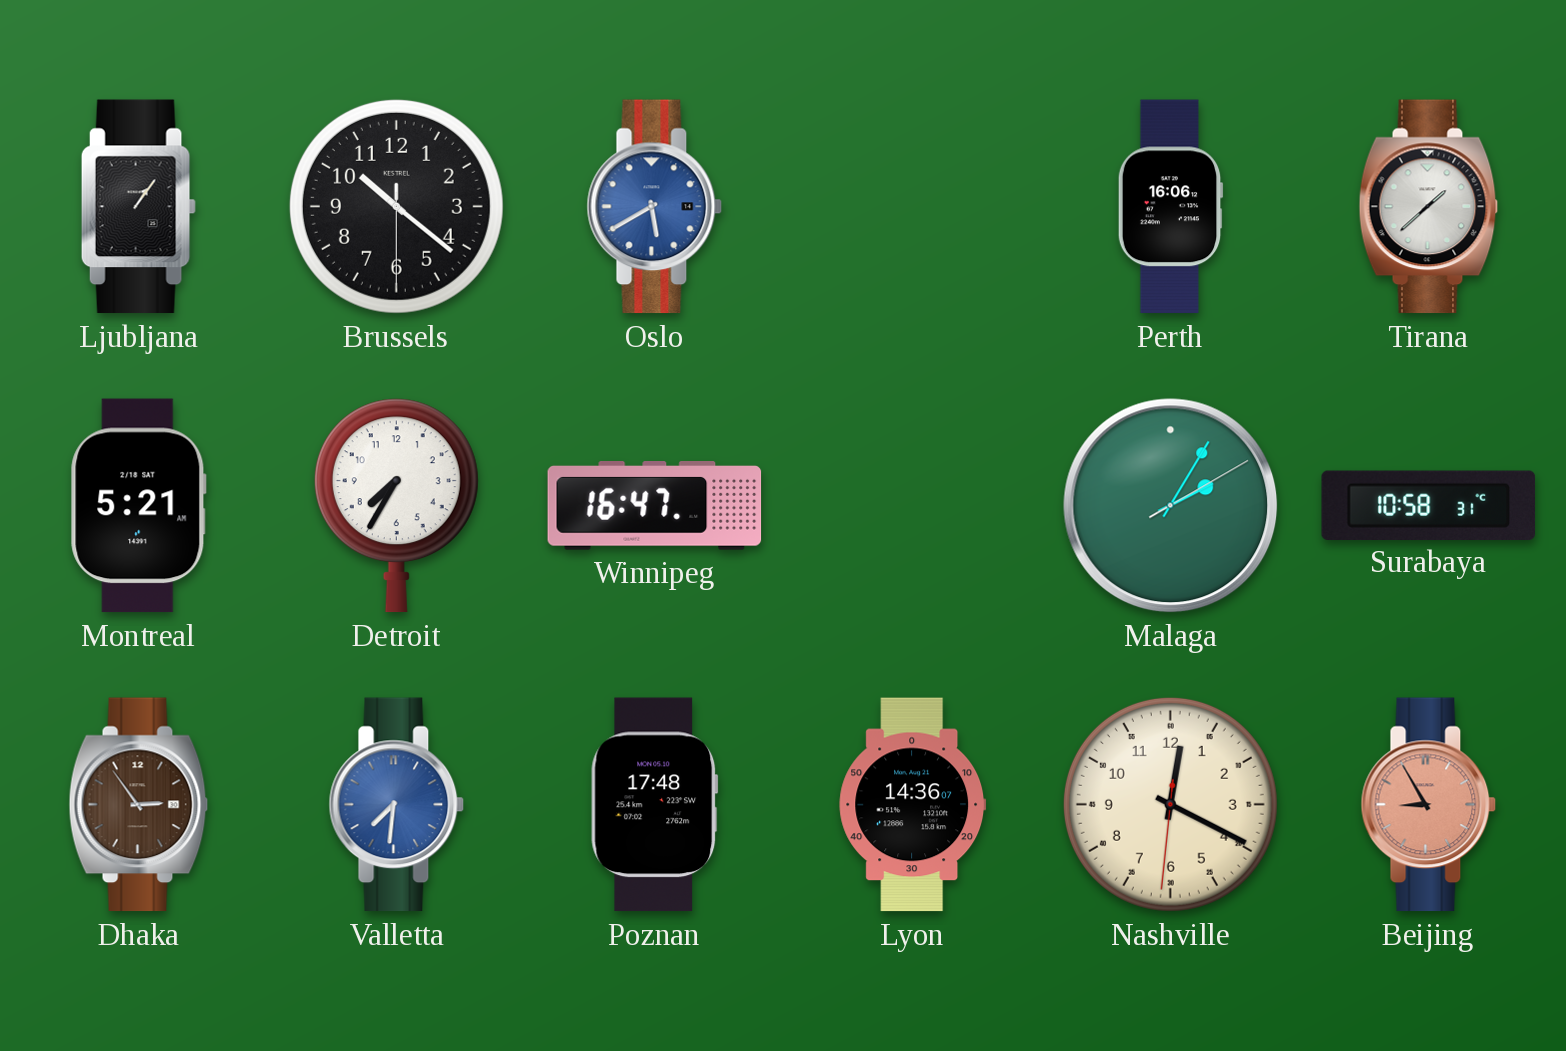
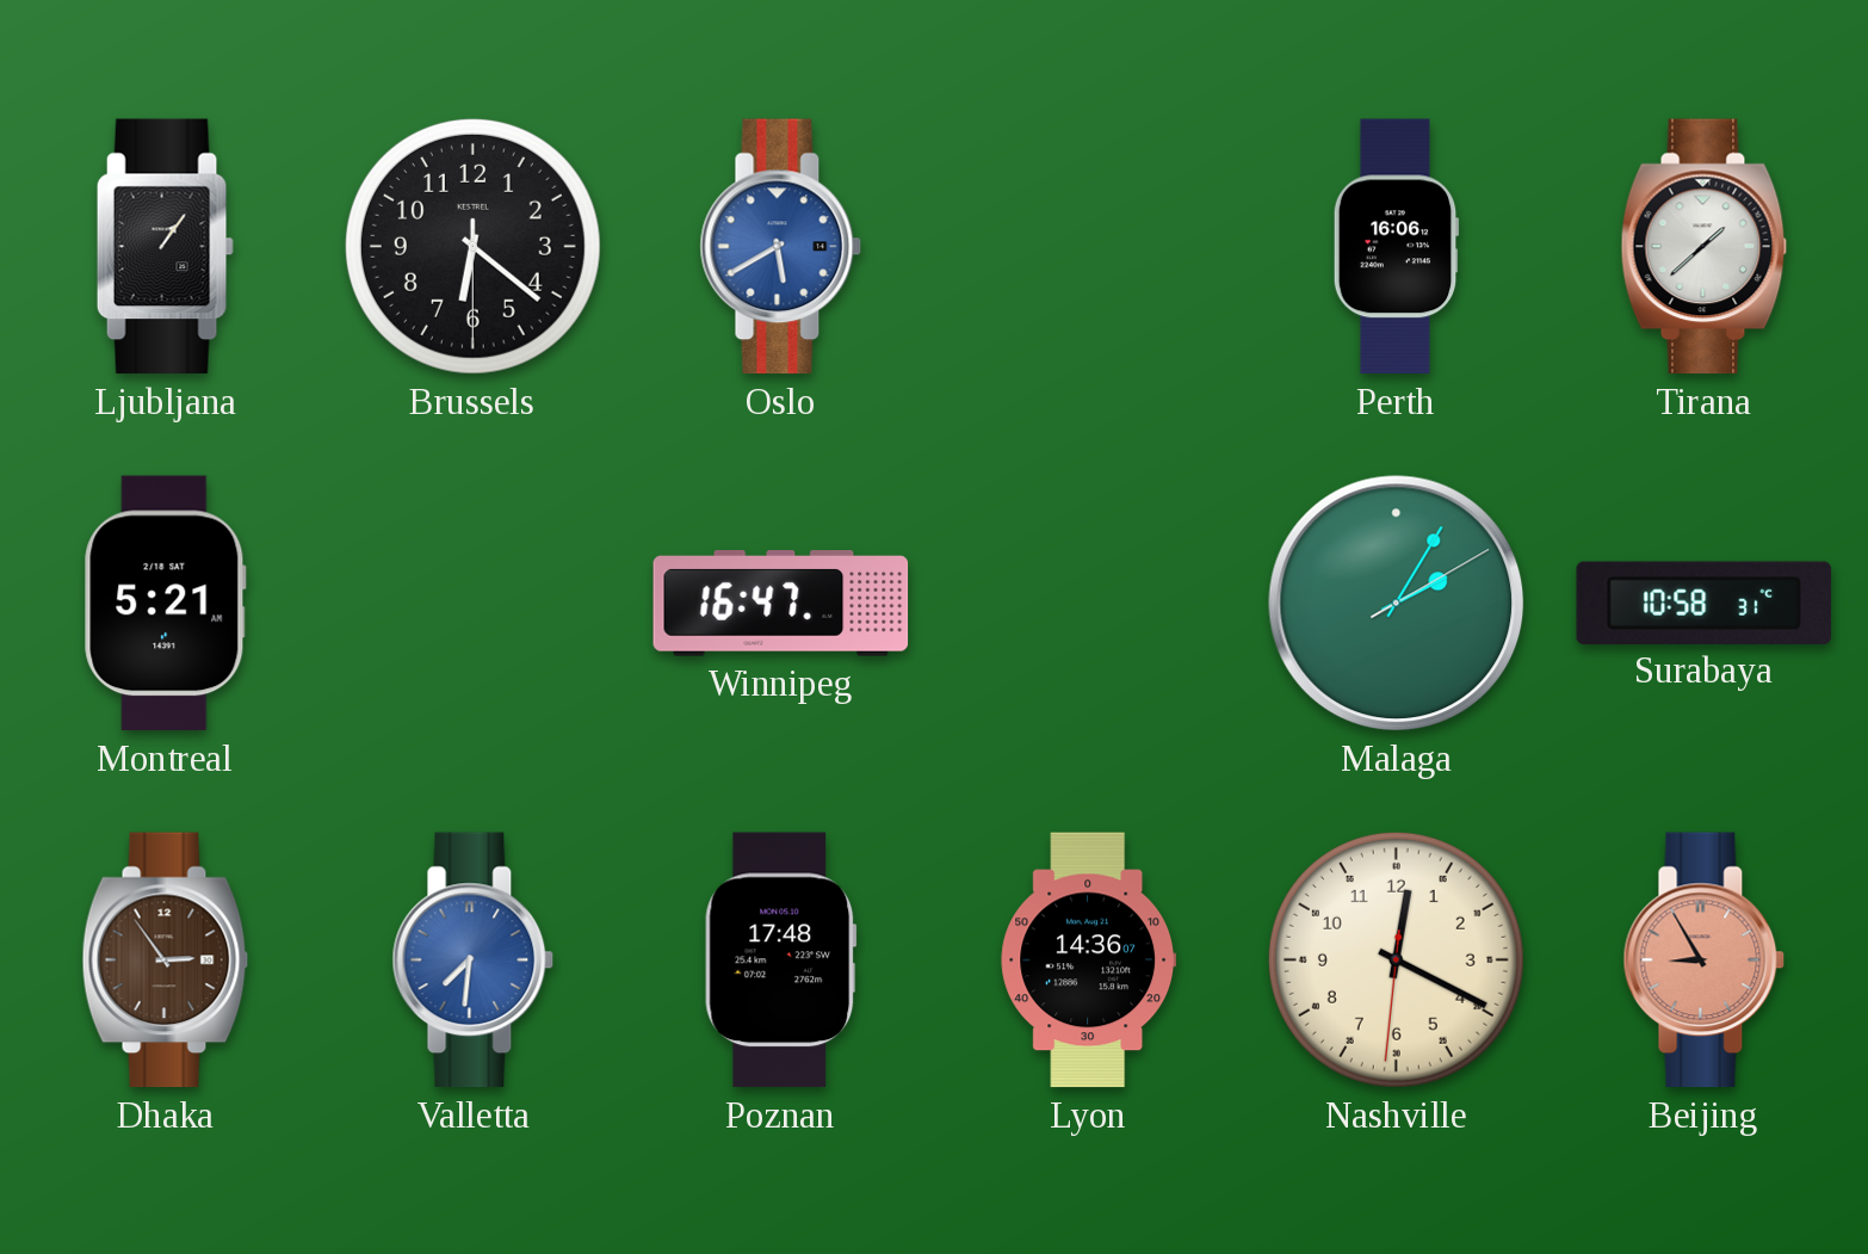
Brussels: 10:21 -> 6:21
Detroit: 7:35 -> none
